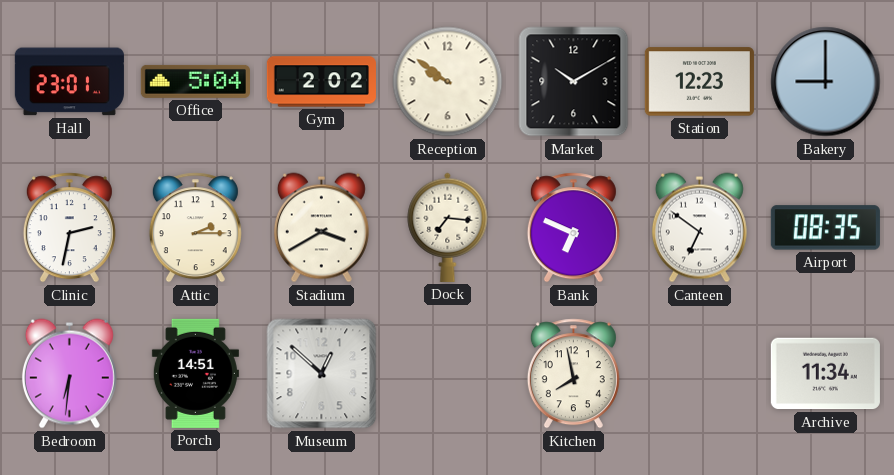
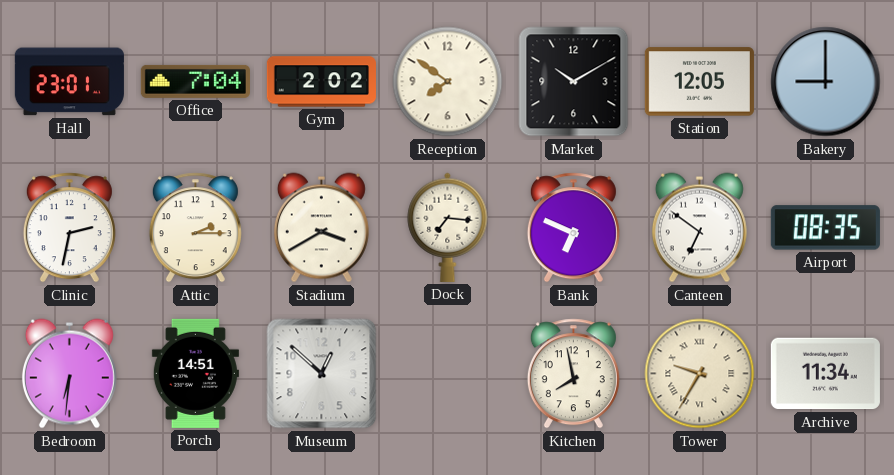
Office: 5:04 -> 7:04
Reception: 9:51 -> 7:51
Station: 12:23 -> 12:05
Tower: none -> 9:35
